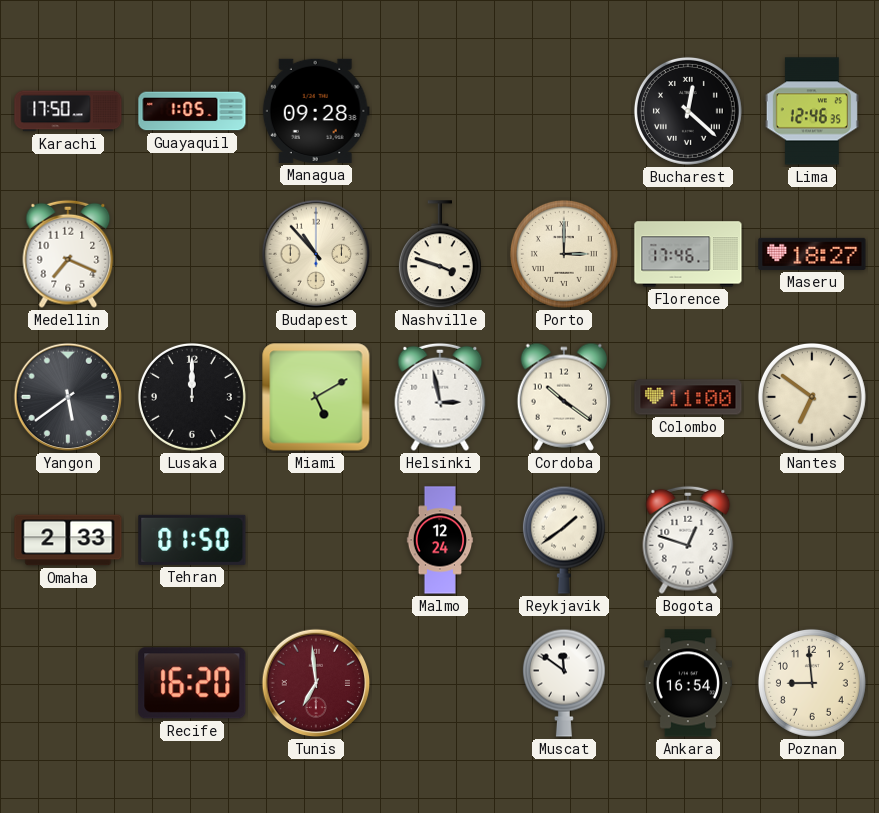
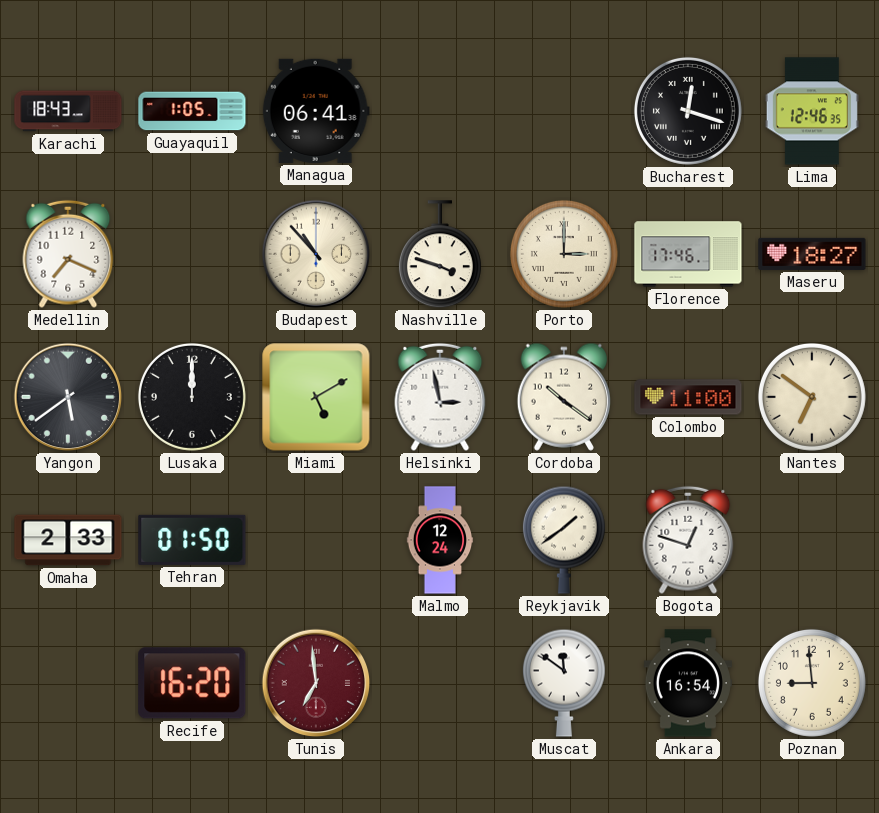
Karachi: 17:50 -> 18:43
Managua: 09:28 -> 06:41
Bucharest: 12:22 -> 12:18
